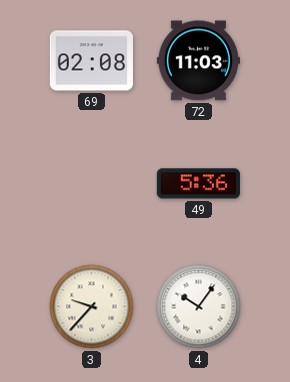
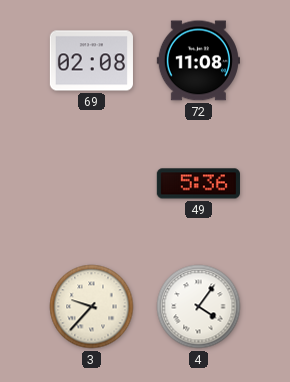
72: 11:03 -> 11:08
4: 10:06 -> 4:06
